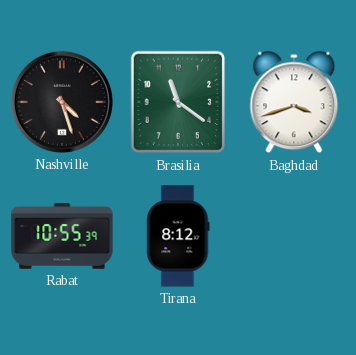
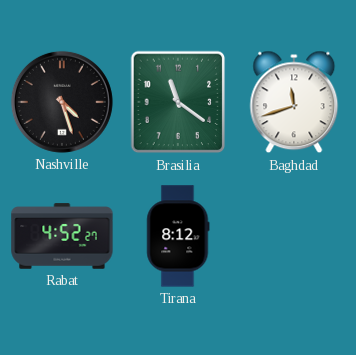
Baghdad: 3:42 -> 11:42
Rabat: 10:55 -> 4:52
